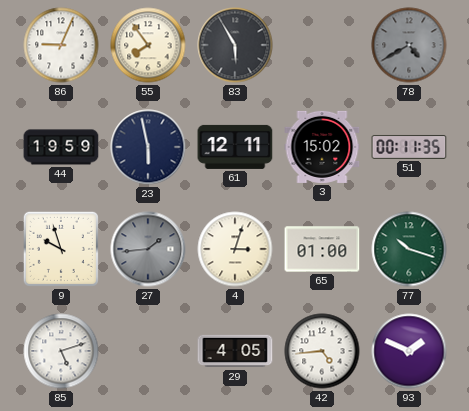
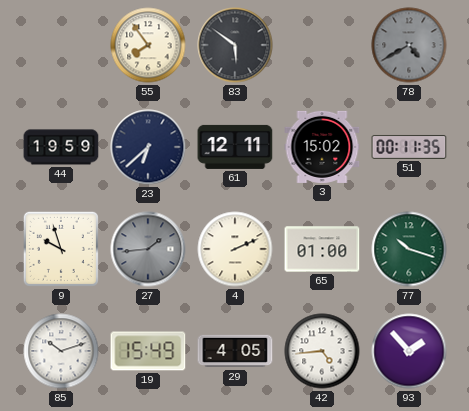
86: 9:04 -> none
83: 5:55 -> 5:51
23: 5:58 -> 6:38
4: 3:03 -> 2:11
85: 5:12 -> 10:12
19: none -> 15:49
93: 1:49 -> 1:53
